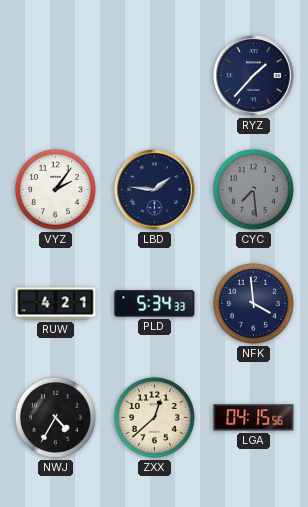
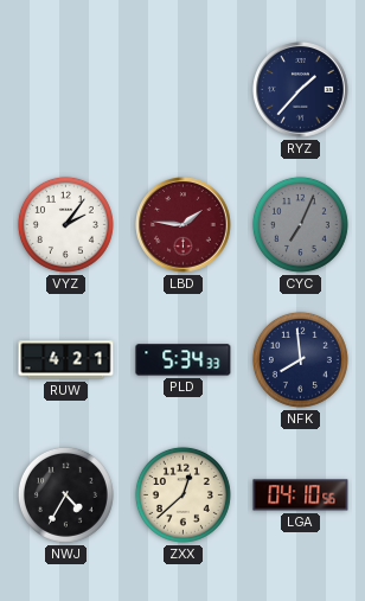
LBD dial: navy -> burgundy
CYC: 7:29 -> 7:04
NFK: 3:59 -> 7:59
LGA: 04:15 -> 04:10
